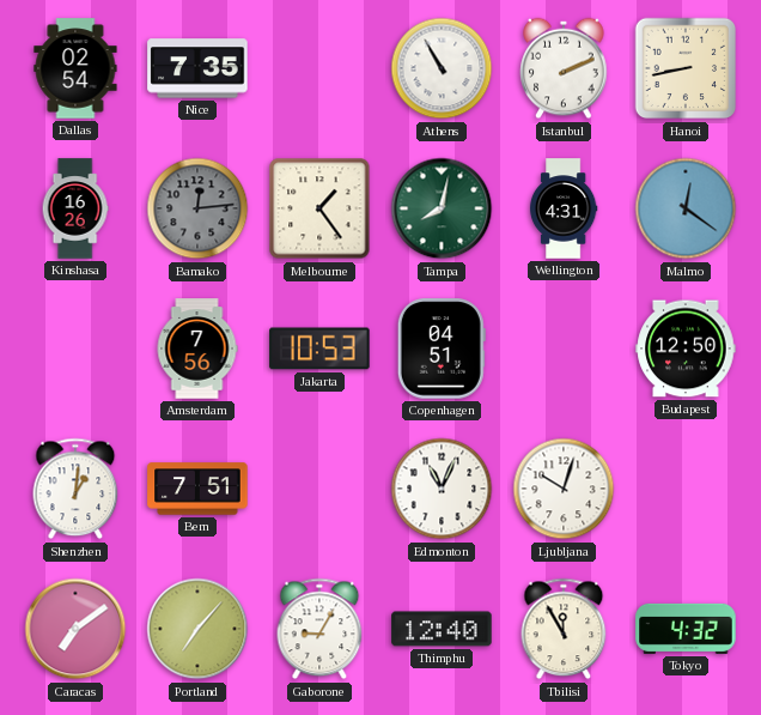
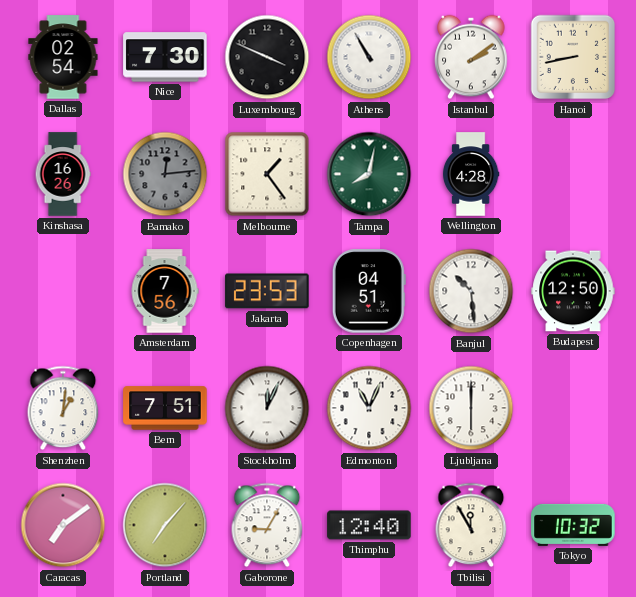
Nice: 7:35 -> 7:30
Luxembourg: none -> 3:49
Istanbul: 2:11 -> 2:09
Wellington: 4:31 -> 4:28
Malmo: 12:21 -> none
Jakarta: 10:53 -> 23:53
Banjul: none -> 10:29
Stockholm: none -> 12:04
Ljubljana: 10:03 -> 6:00
Tokyo: 4:32 -> 10:32
